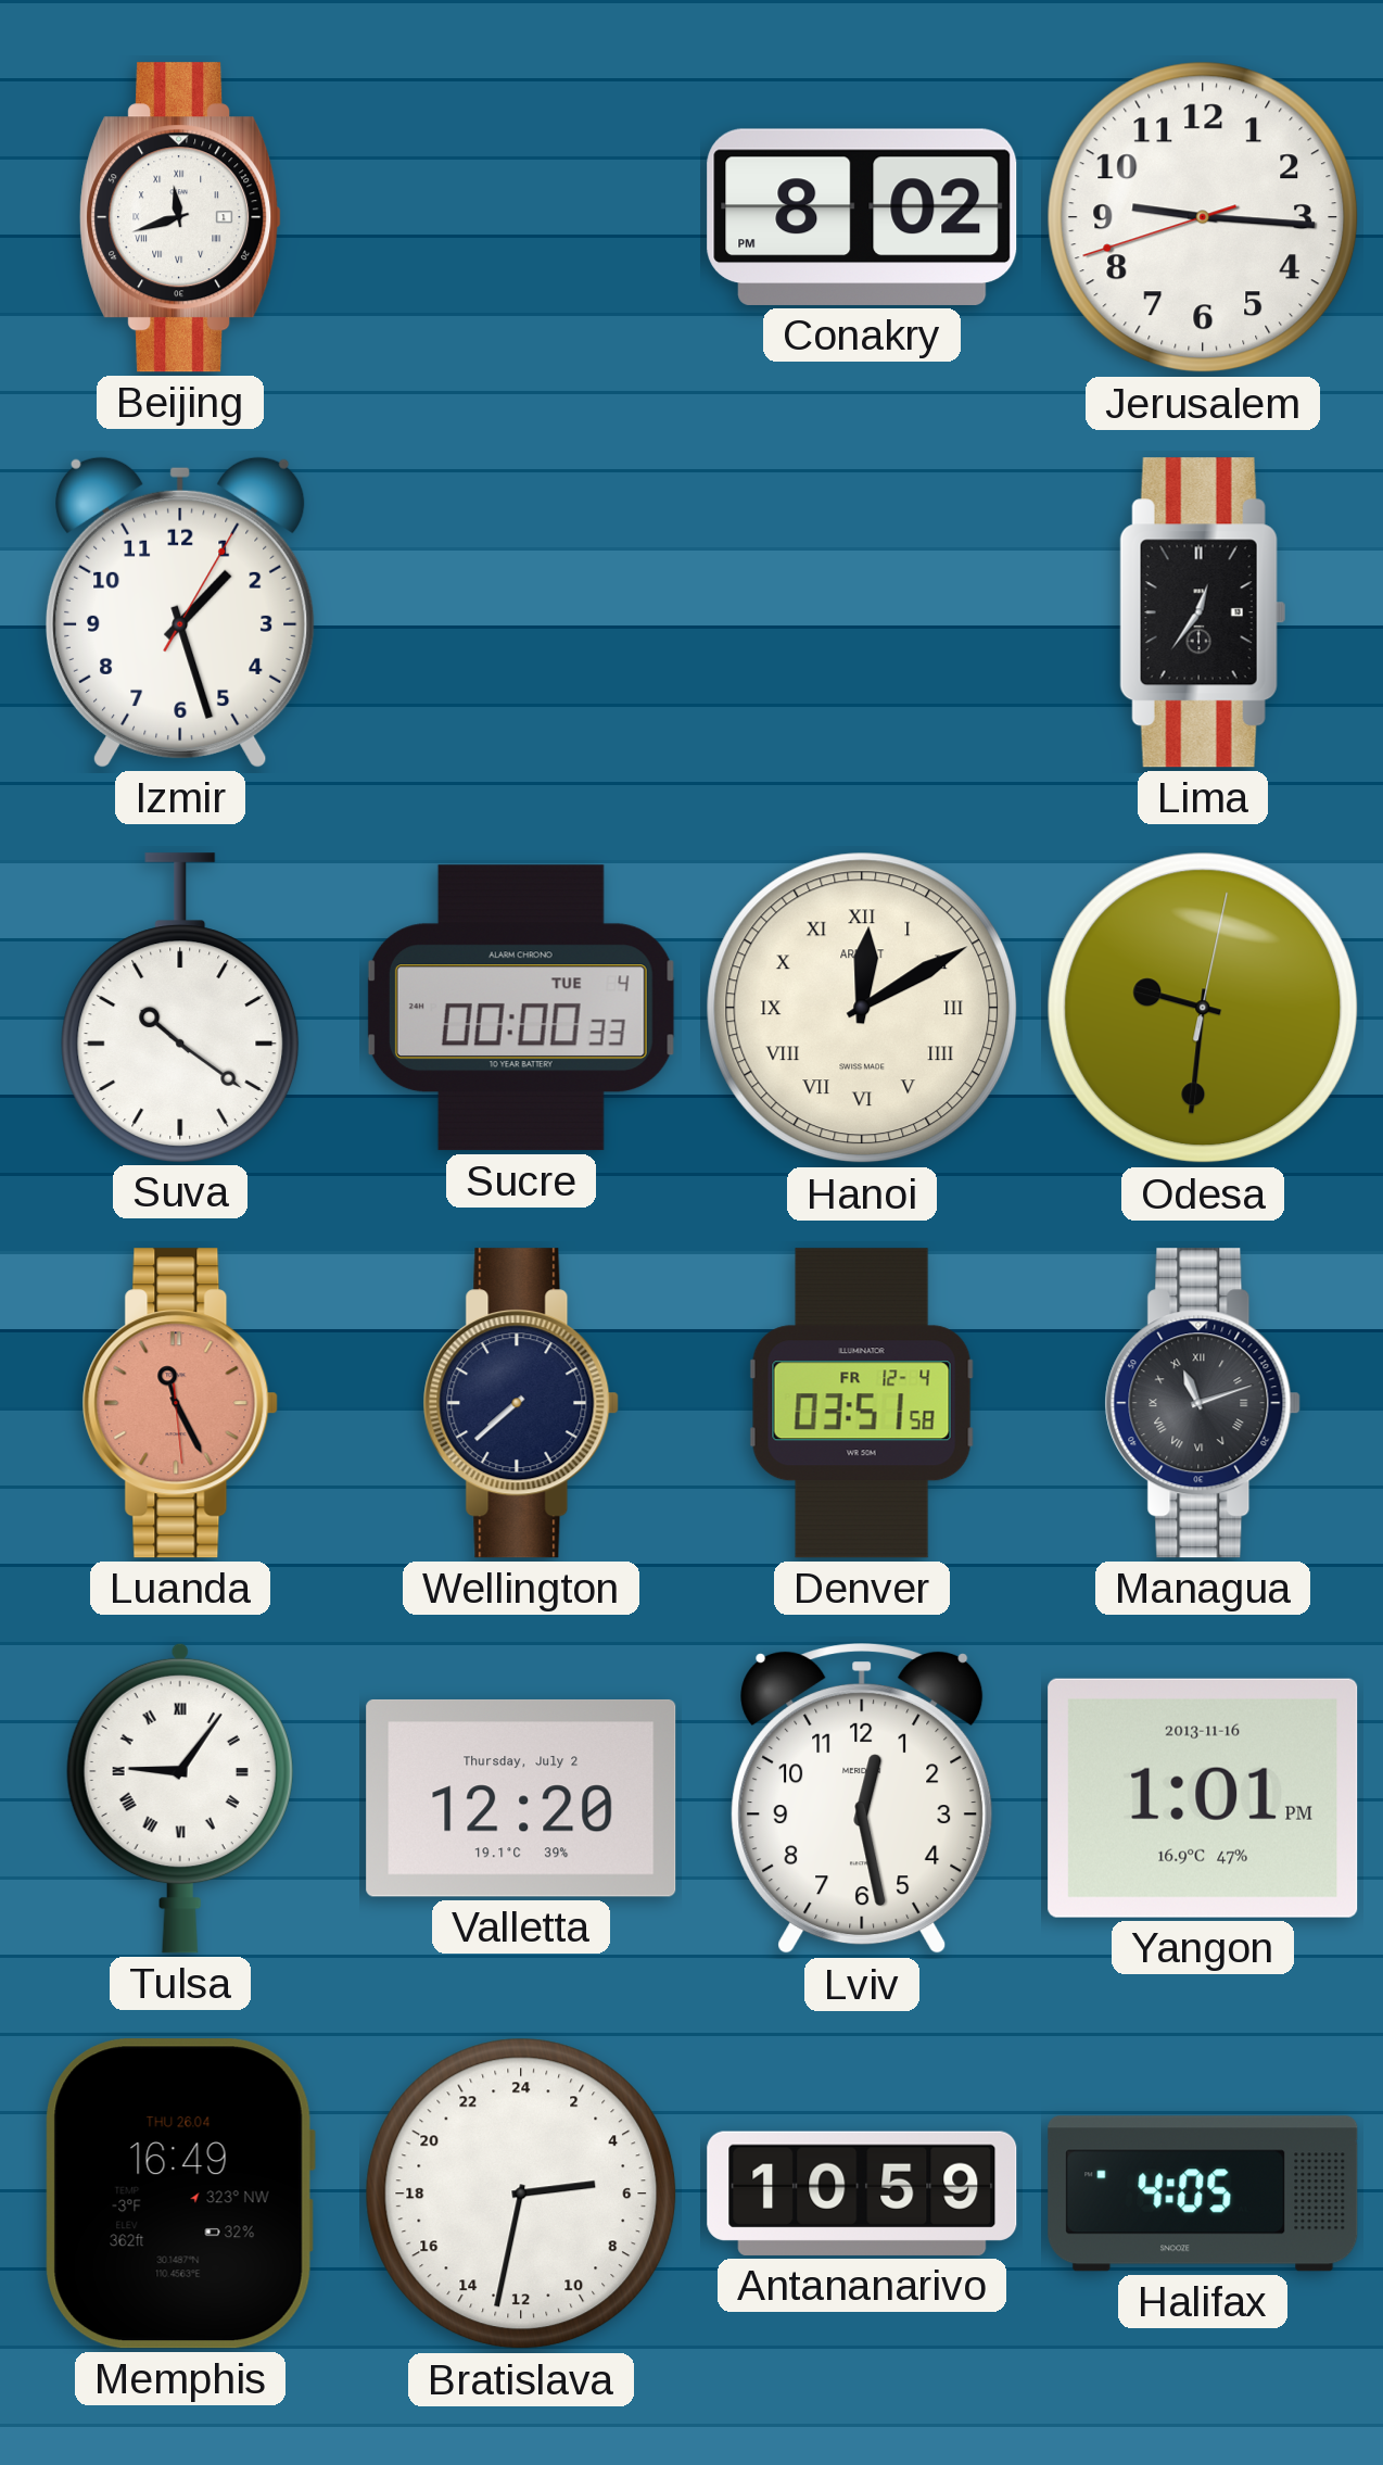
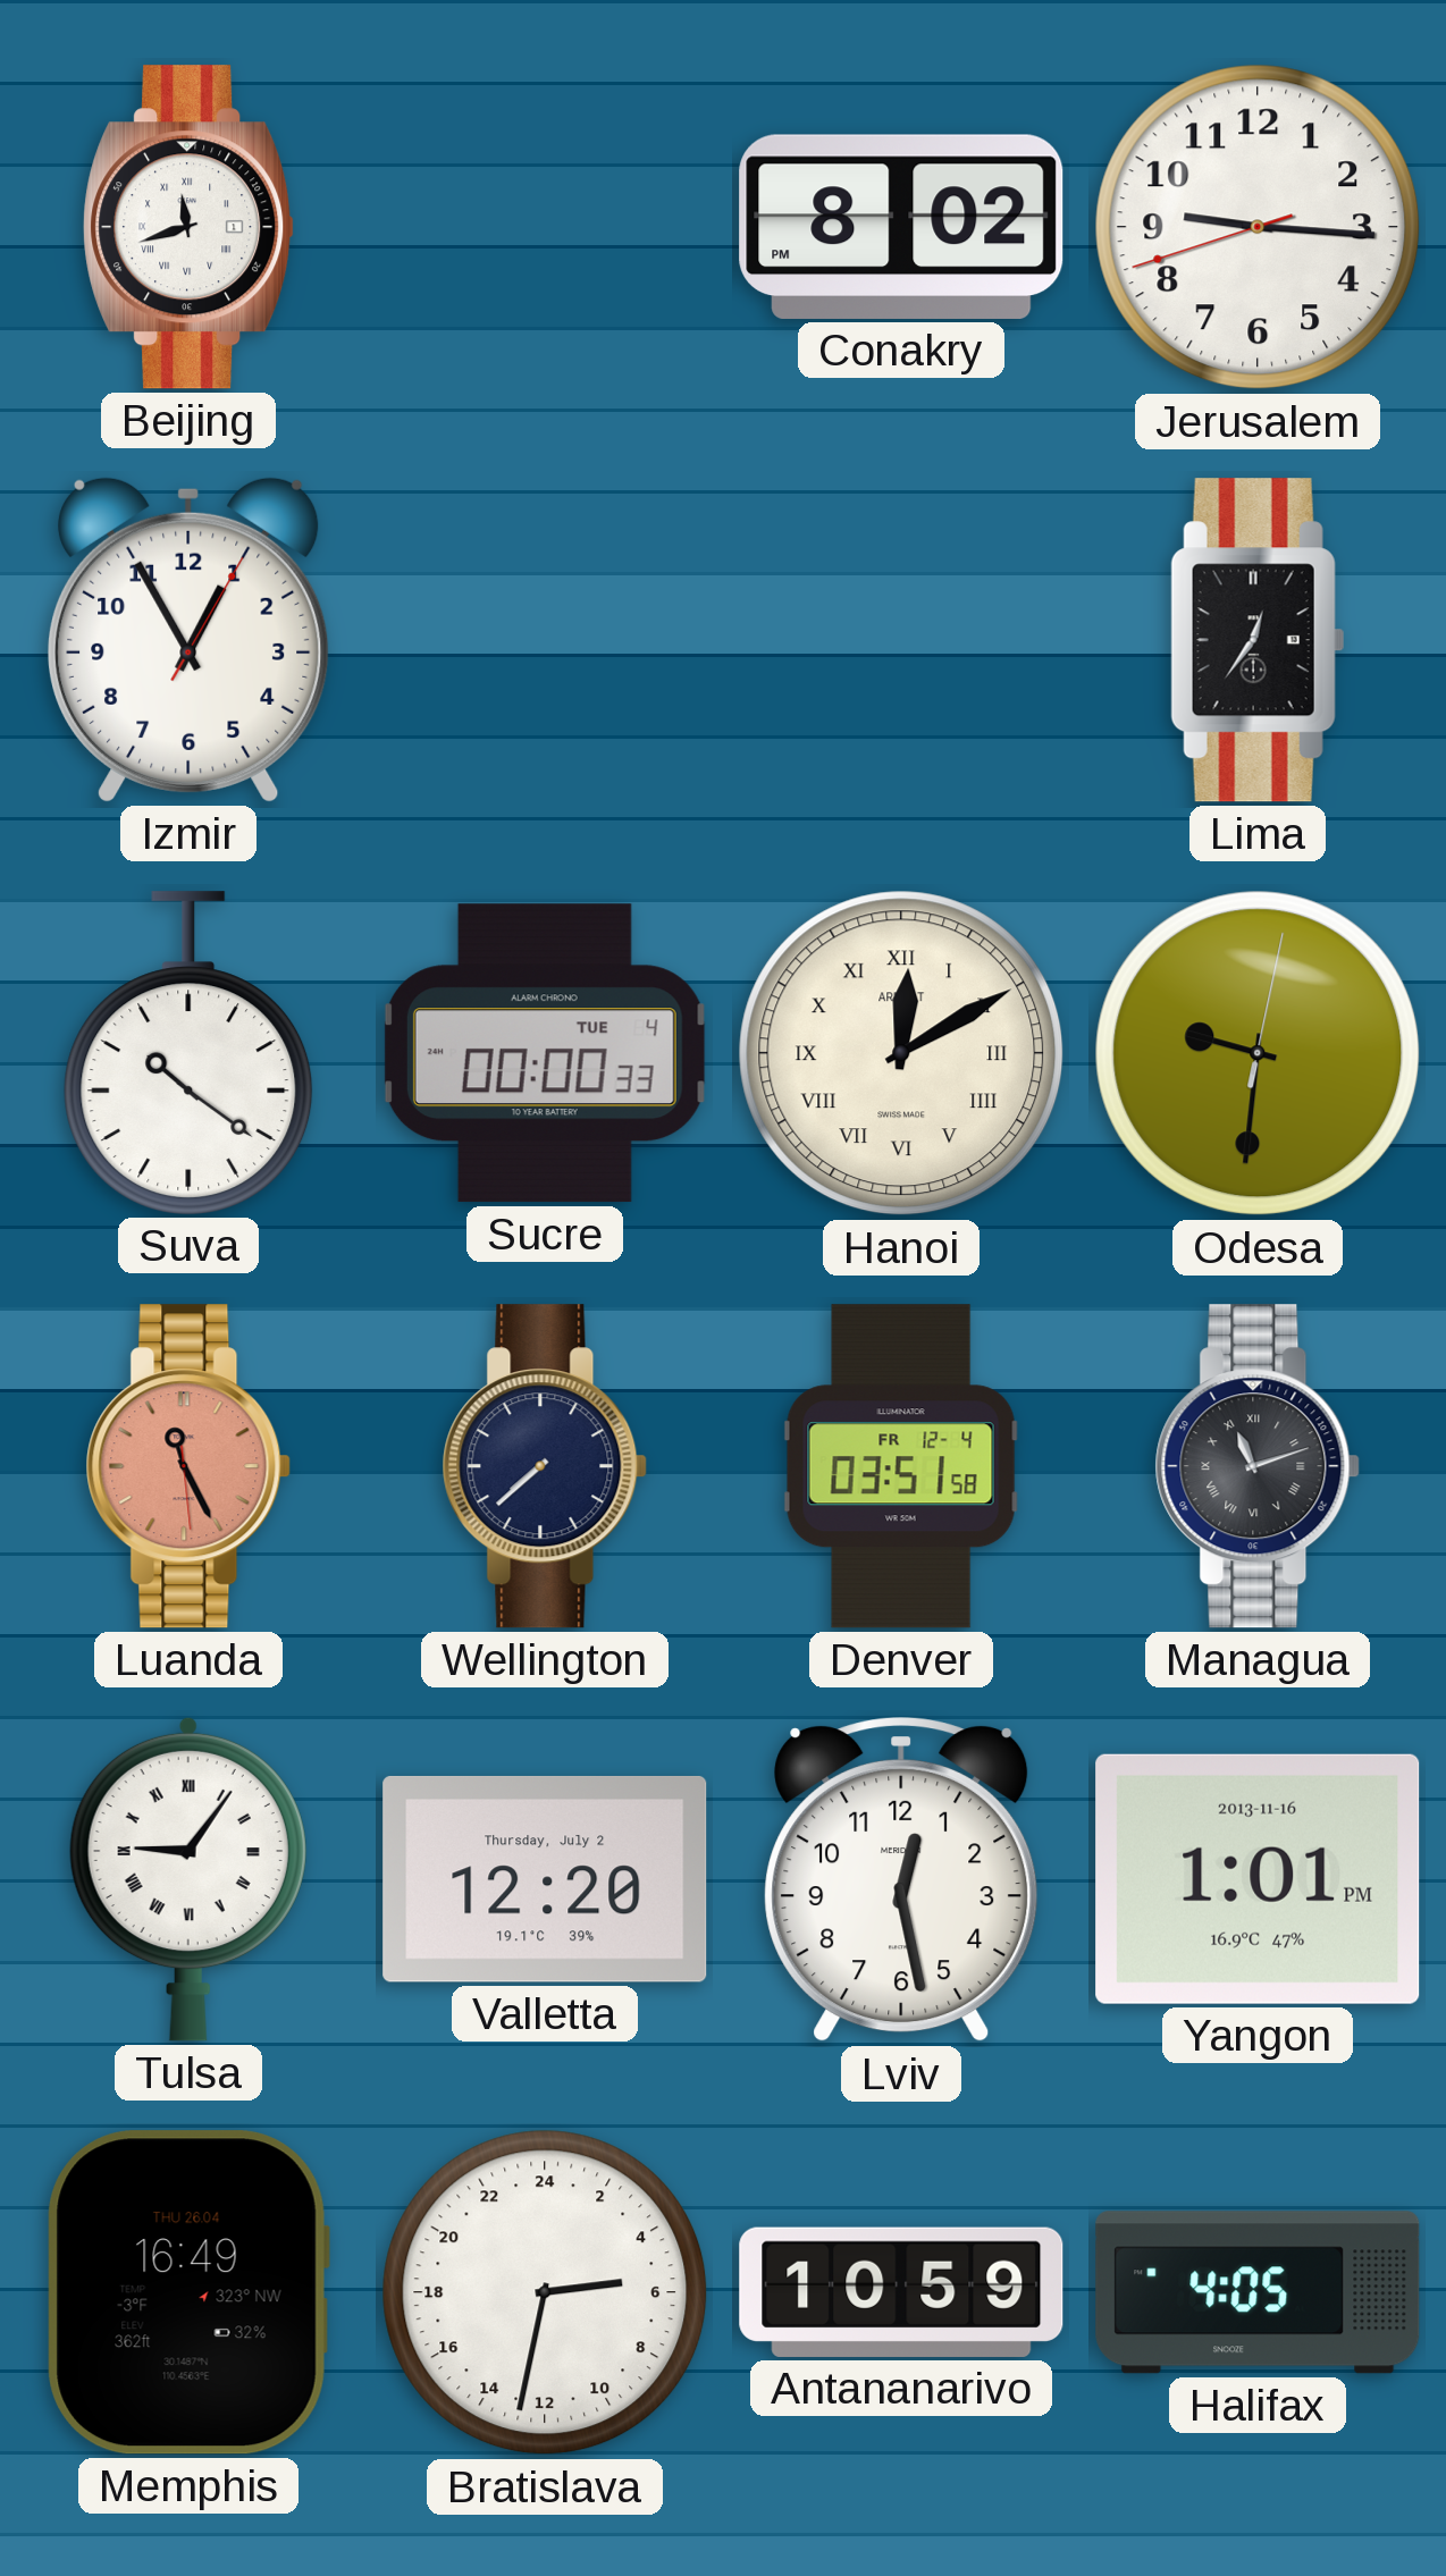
Izmir: 1:27 -> 12:55
